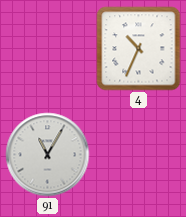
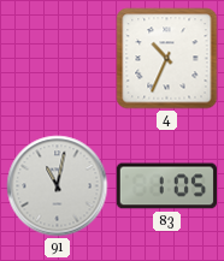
91: 11:05 -> 11:02
83: none -> 1:05
